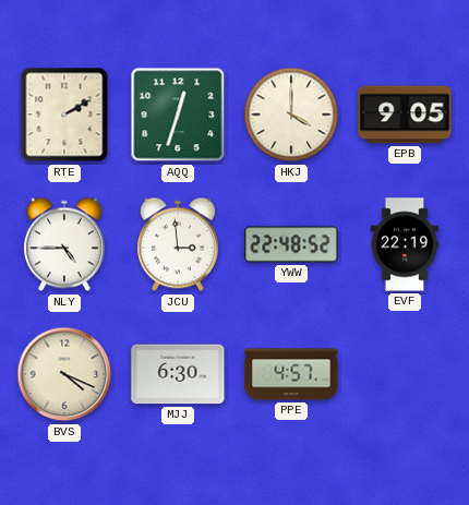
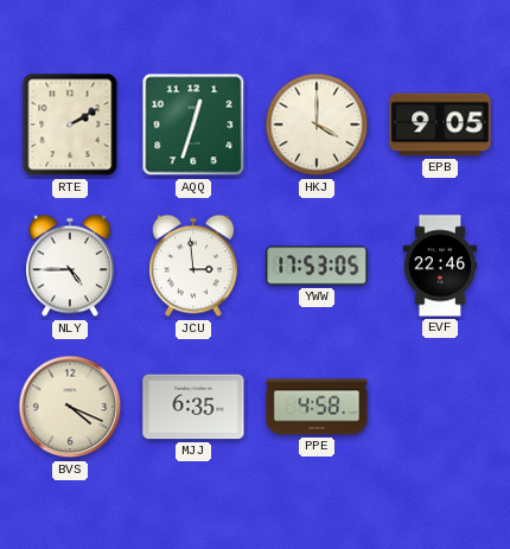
YWW: 22:48 -> 17:53
EVF: 22:19 -> 22:46
MJJ: 6:30 -> 6:35
PPE: 4:57 -> 4:58
